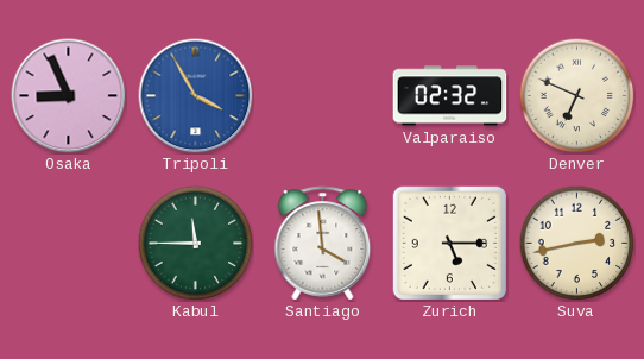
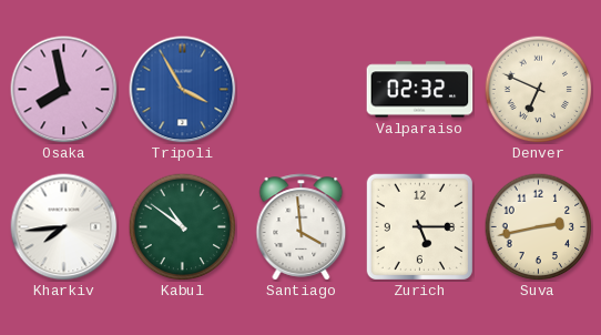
Osaka: 8:56 -> 7:58
Kharkiv: none -> 7:44
Kabul: 11:45 -> 10:51
